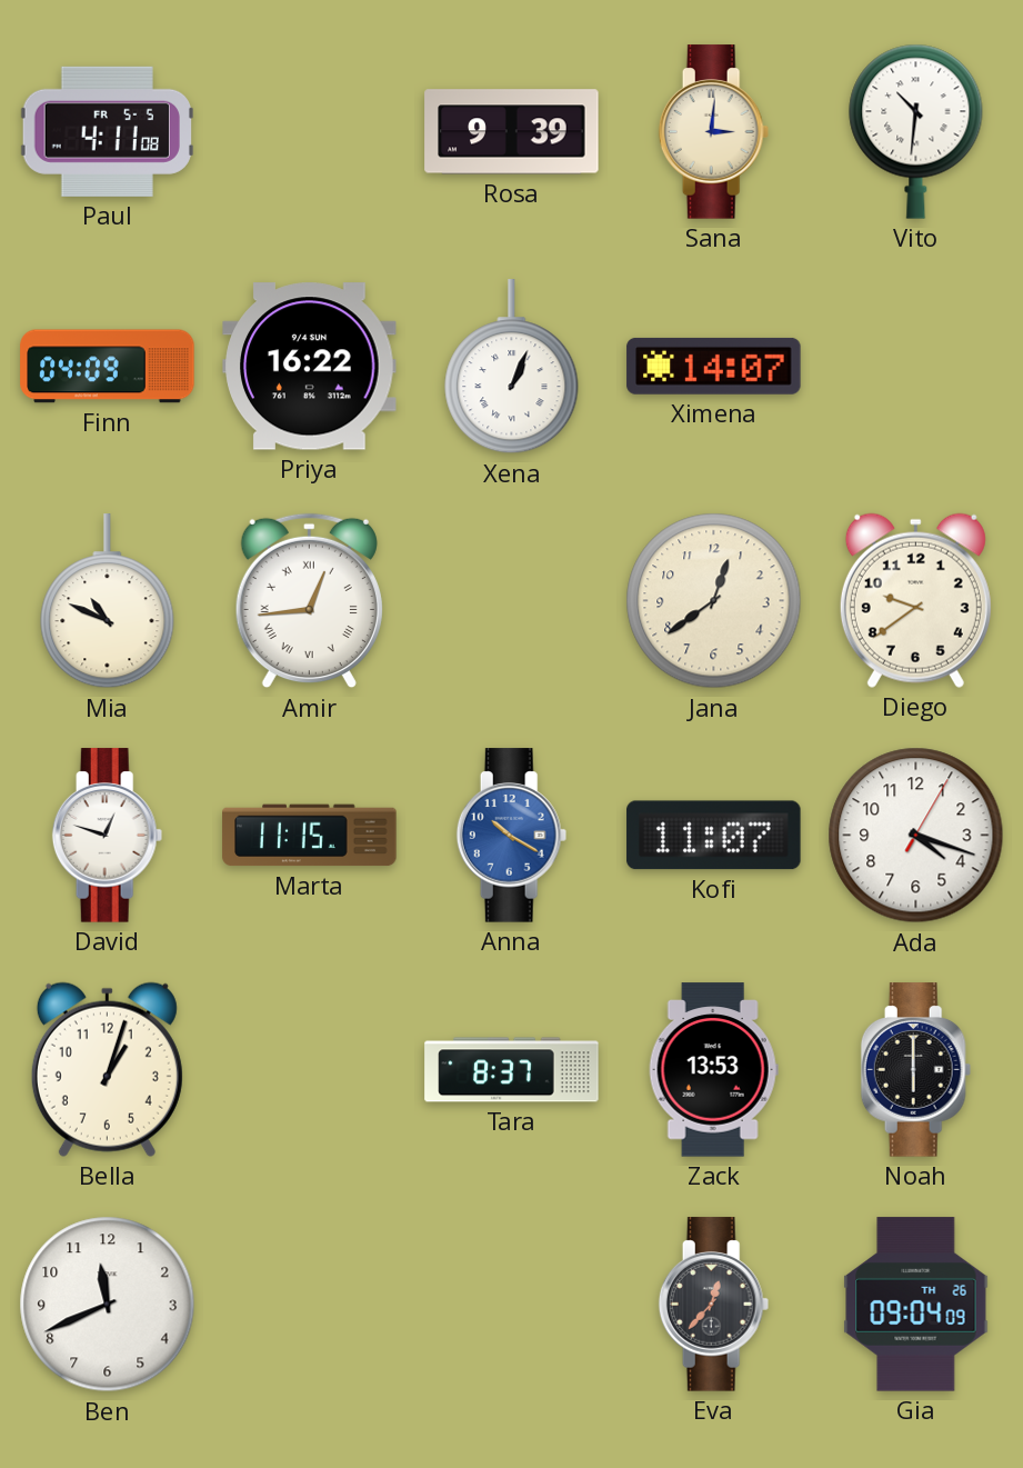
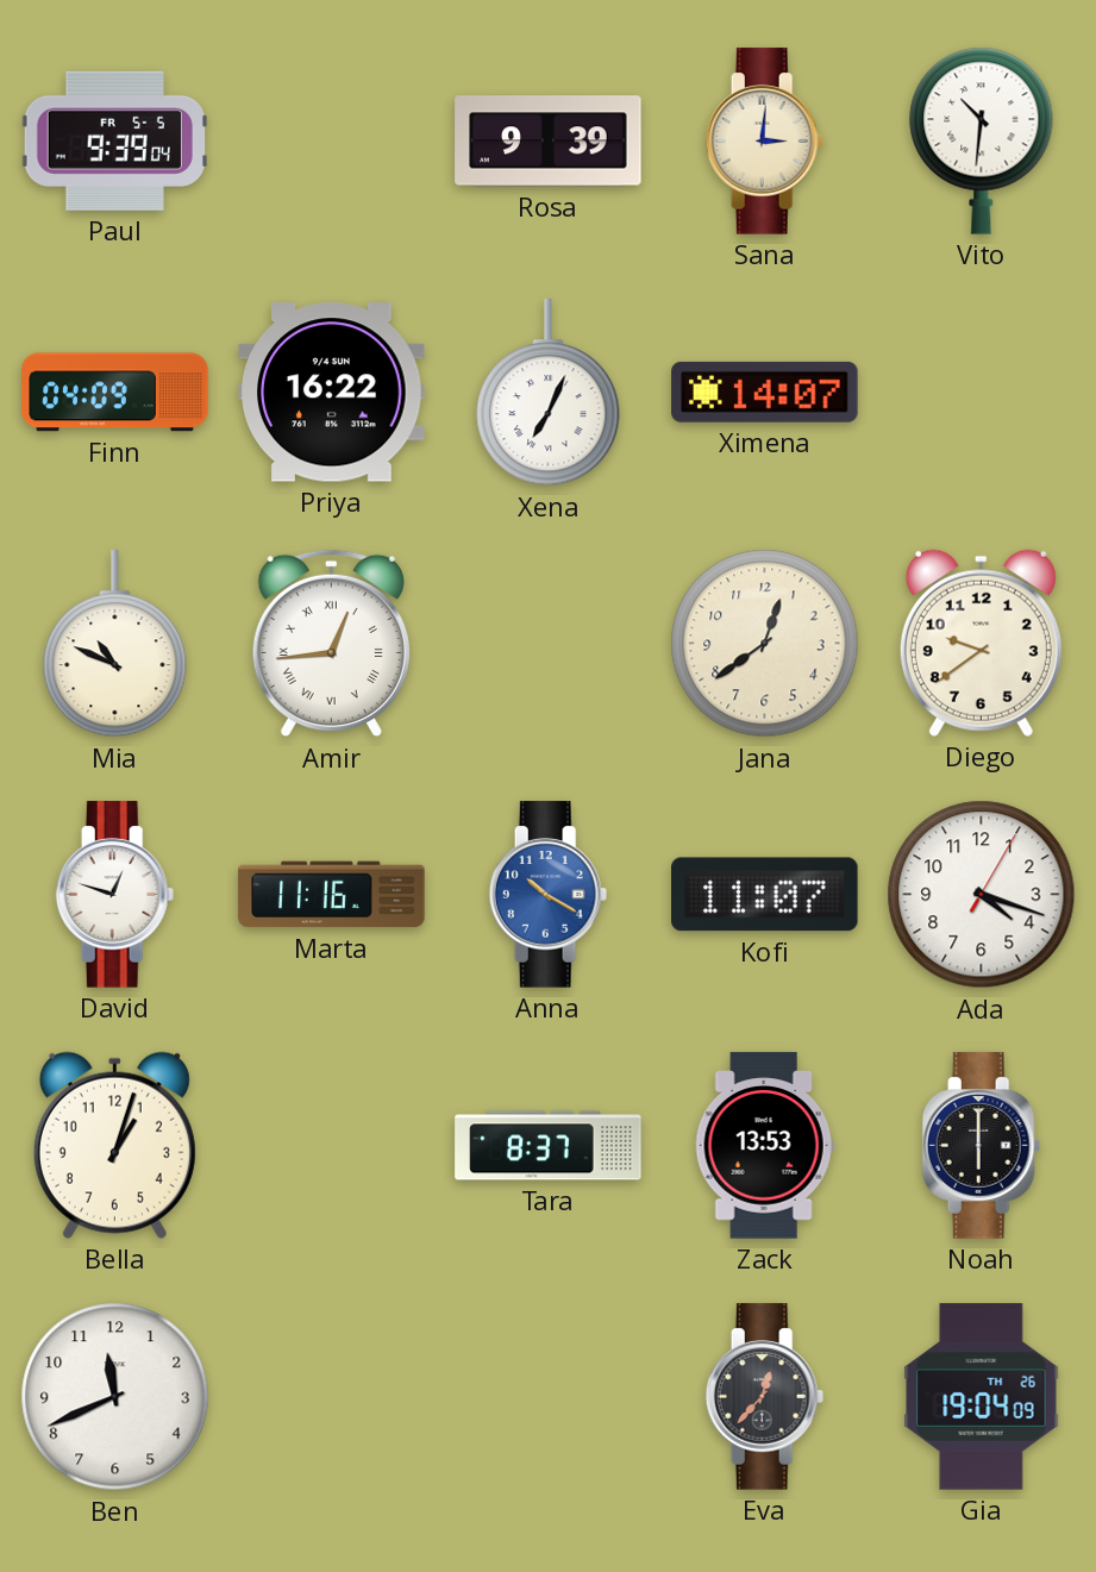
Paul: 4:11 -> 9:39
Xena: 1:04 -> 7:04
Marta: 11:15 -> 11:16
Gia: 09:04 -> 19:04
